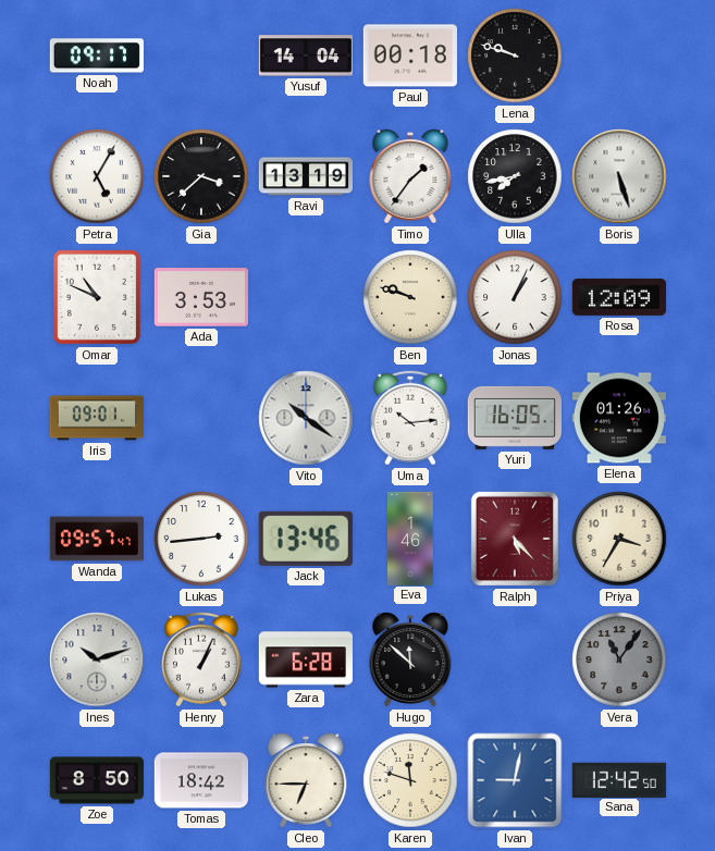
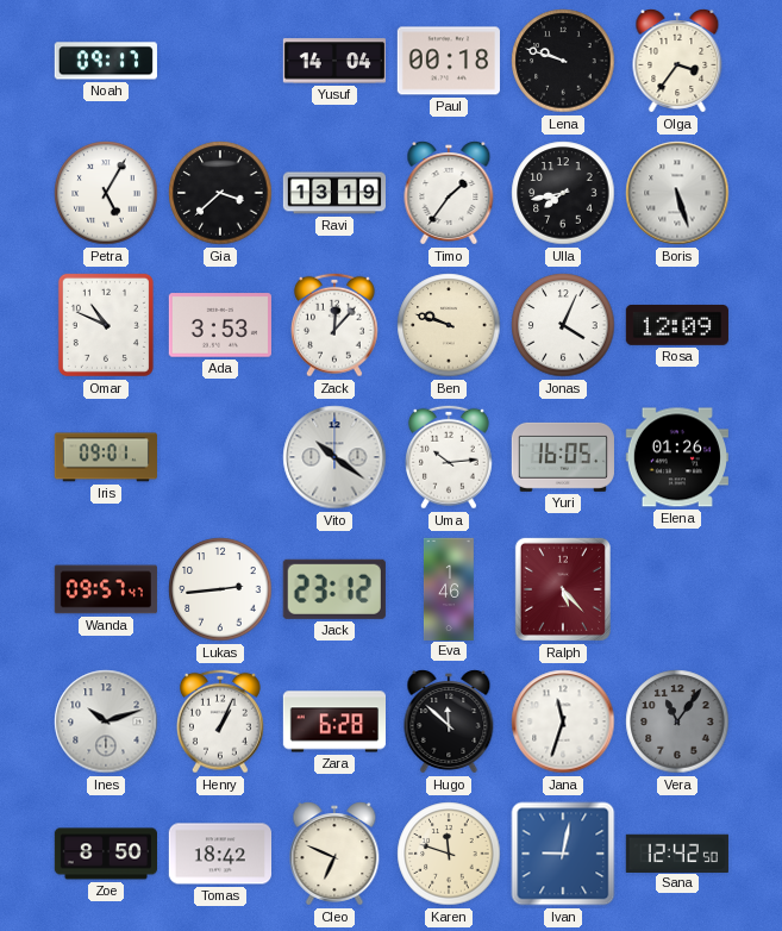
Olga: none -> 3:36
Zack: none -> 12:07
Jonas: 1:04 -> 4:04
Jack: 13:46 -> 23:12
Priya: 3:35 -> none
Jana: none -> 11:33
Cleo: 6:45 -> 6:49
